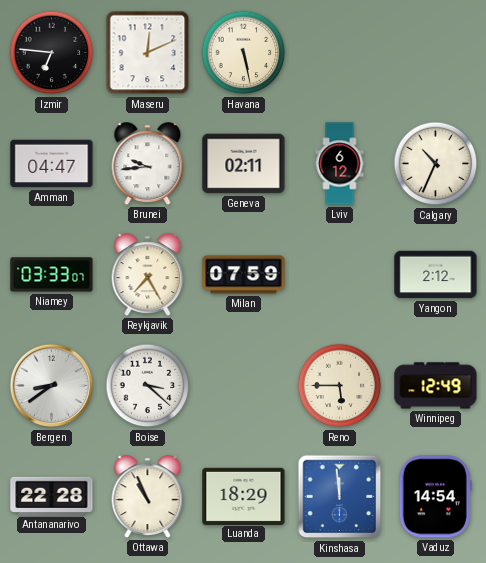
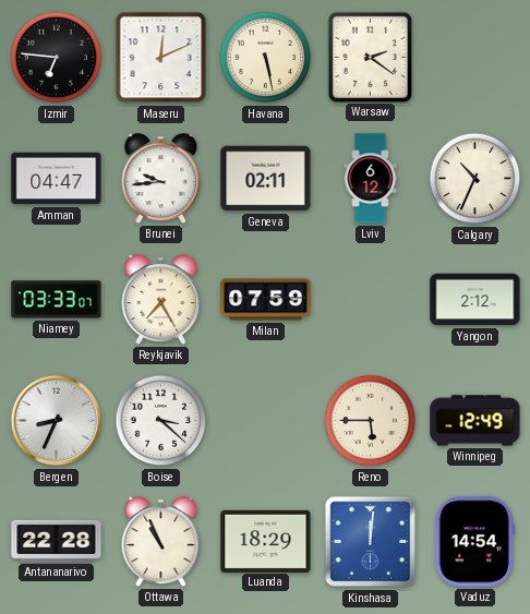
Warsaw: none -> 2:21
Bergen: 8:39 -> 8:34
Kinshasa: 11:59 -> 12:01
